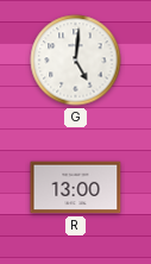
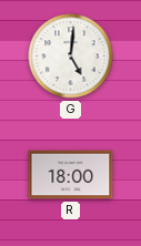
R: 13:00 -> 18:00
